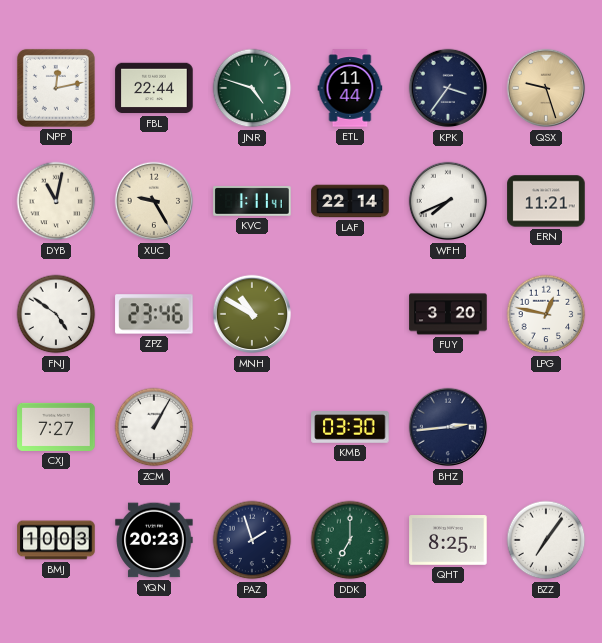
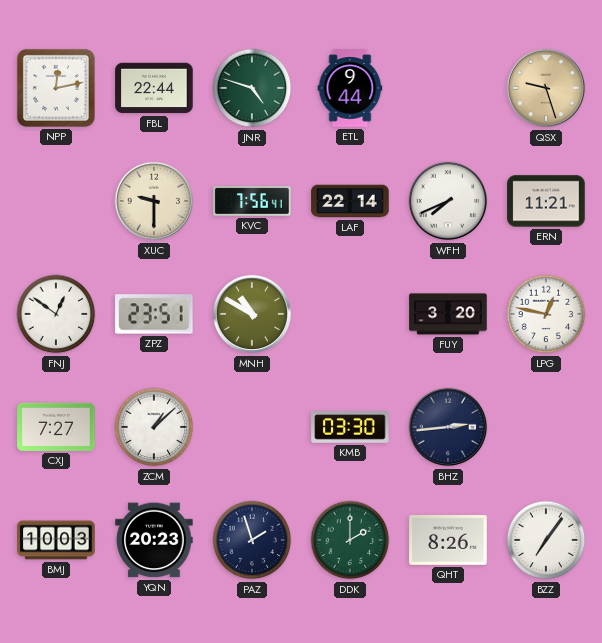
ETL: 11:44 -> 9:44
KPK: 3:36 -> none
DYB: 11:02 -> none
XUC: 9:25 -> 9:30
KVC: 1:11 -> 7:56
FNJ: 4:51 -> 12:51
ZPZ: 23:46 -> 23:51
ZCM: 1:05 -> 1:08
DDK: 7:00 -> 2:00
QHT: 8:25 -> 8:26
